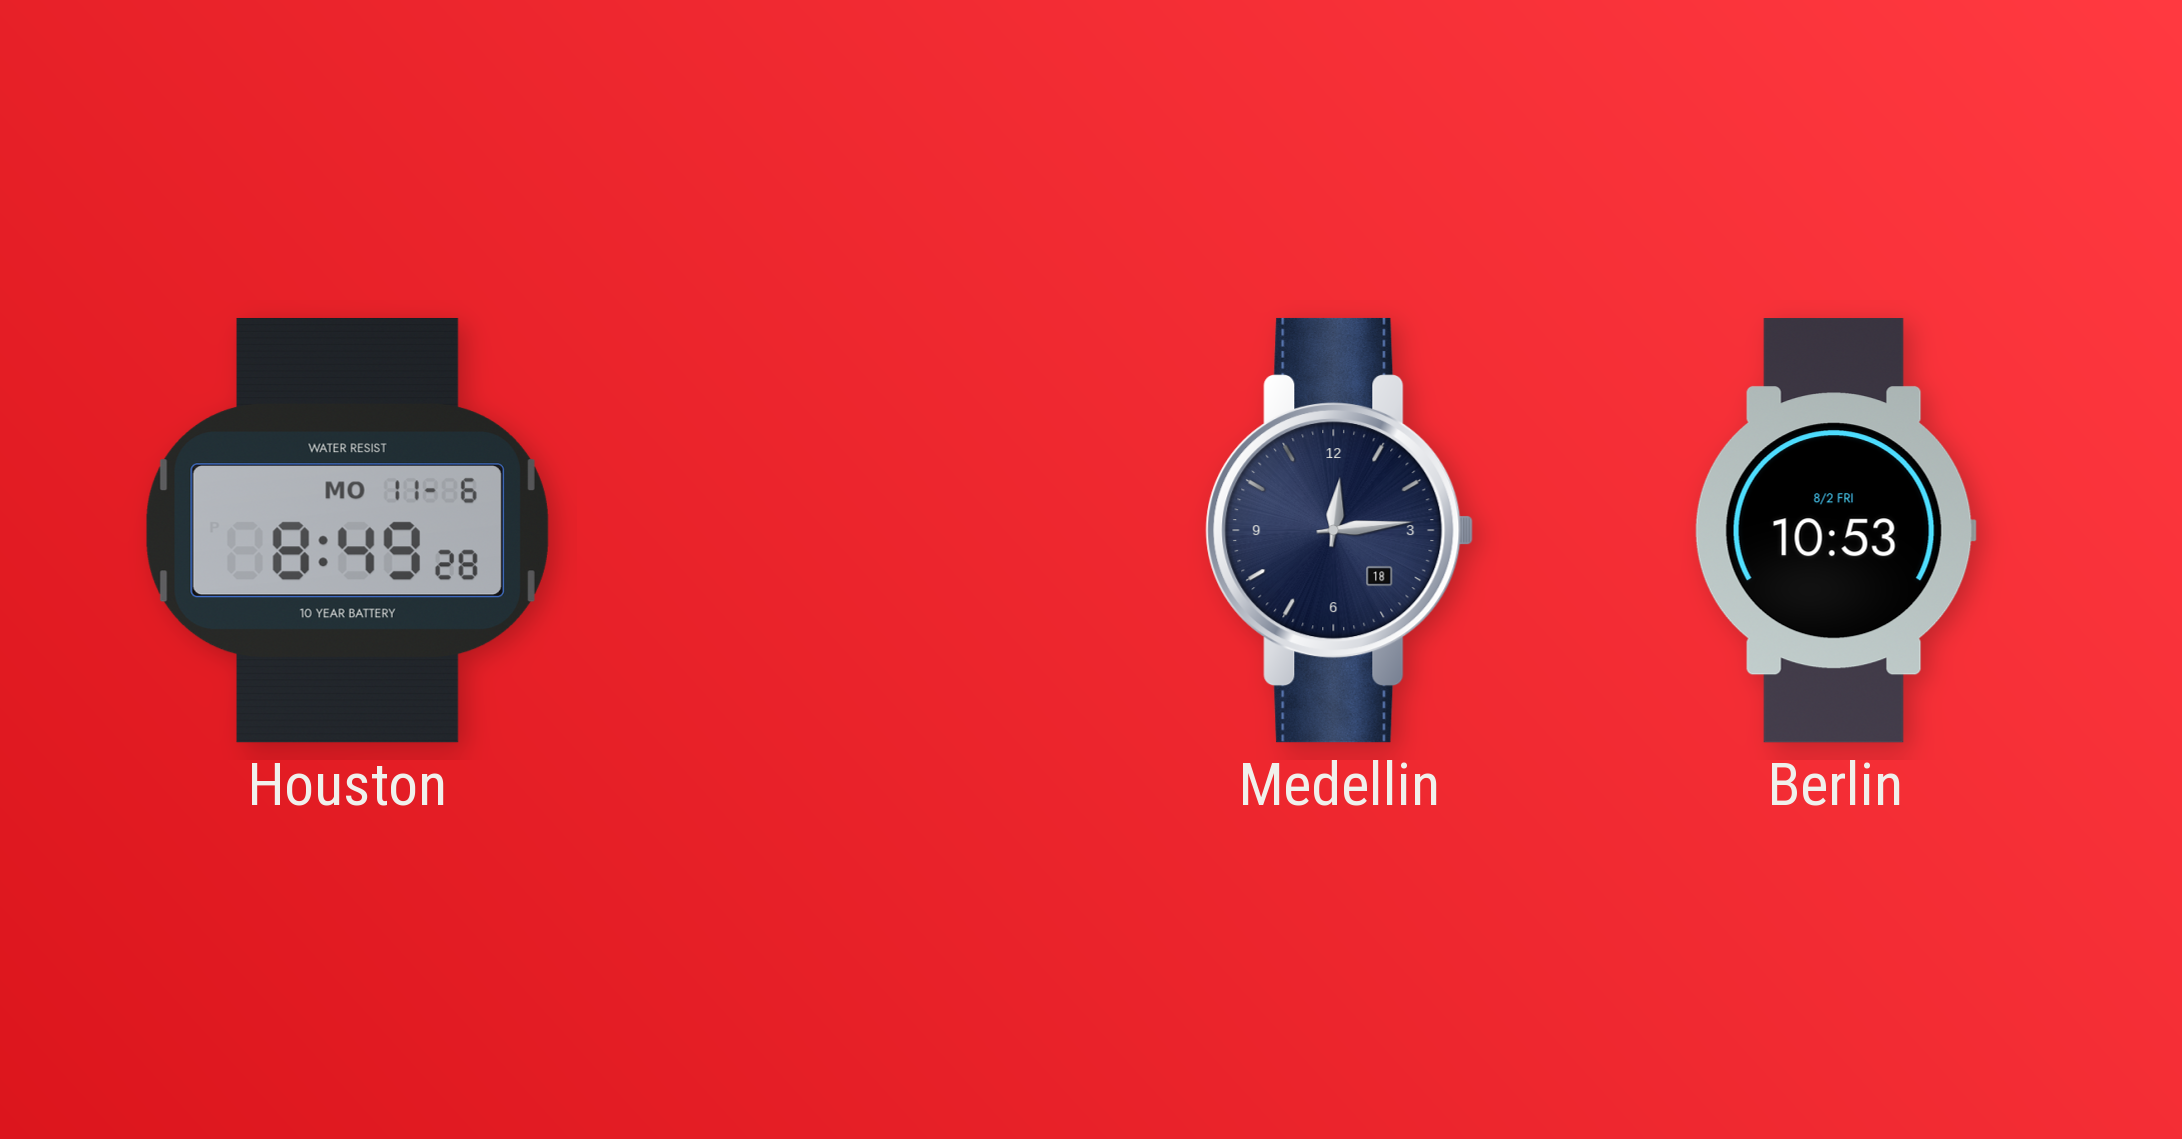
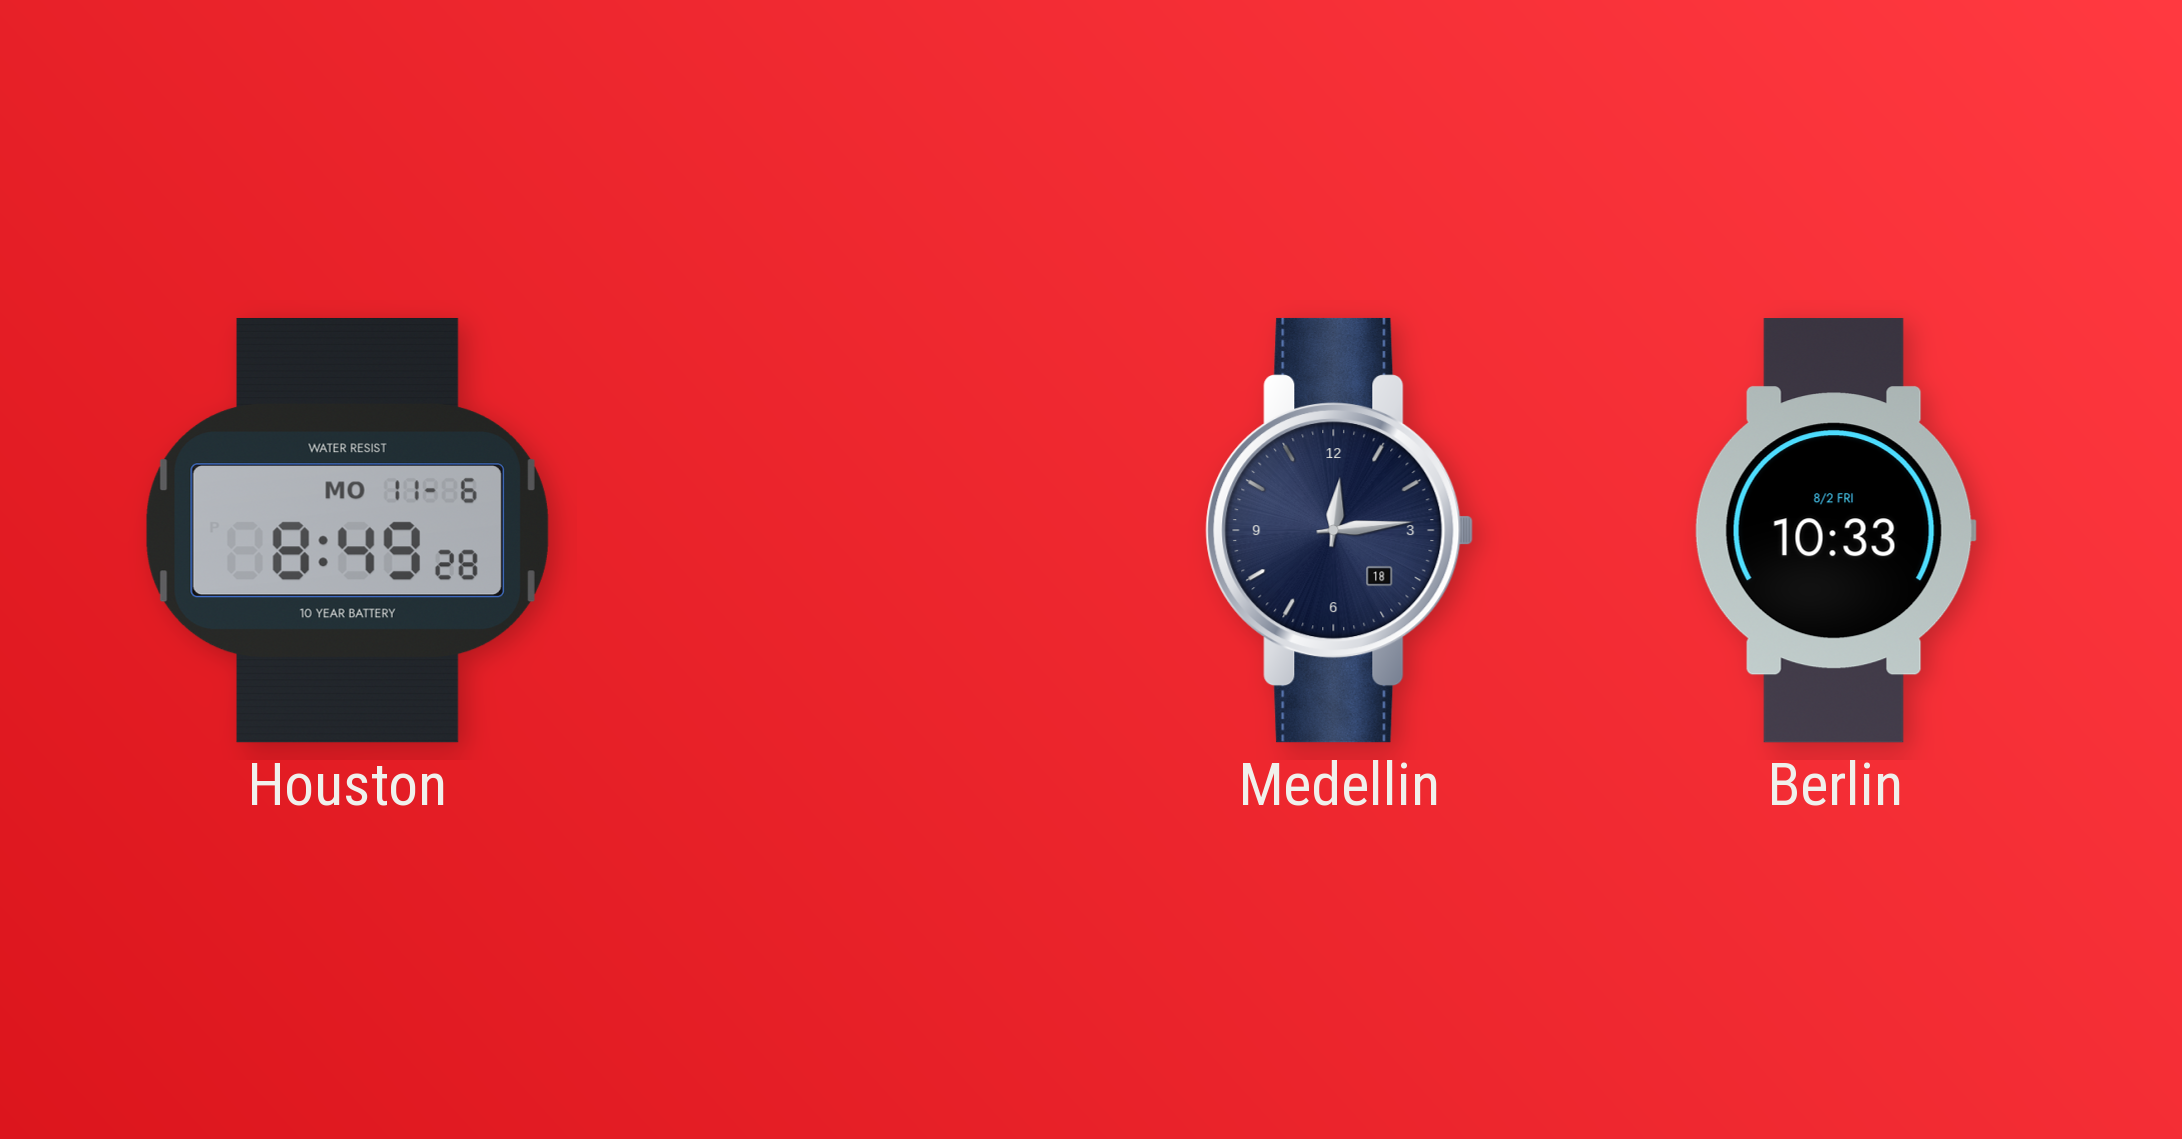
Berlin: 10:53 -> 10:33
